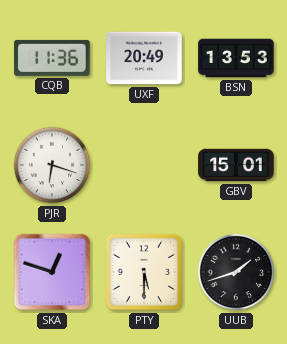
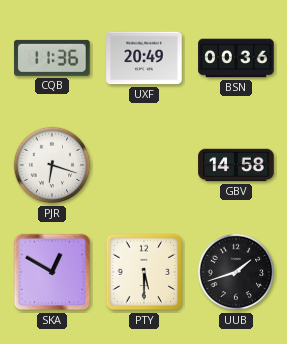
BSN: 13:53 -> 00:36
GBV: 15:01 -> 14:58
SKA: 12:48 -> 12:50
